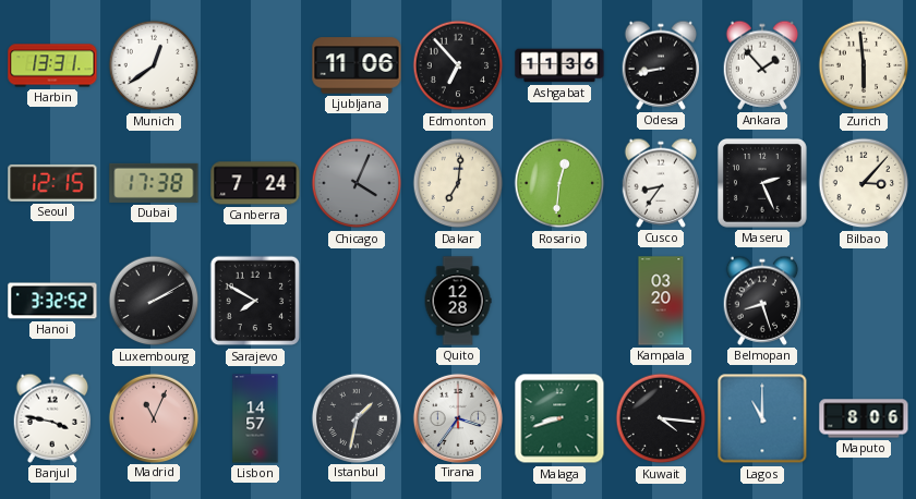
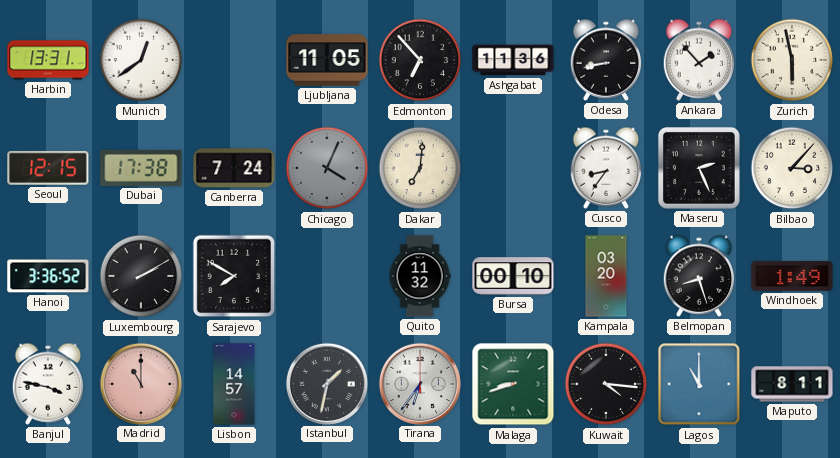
Ljubljana: 11:06 -> 11:05
Zurich: 5:59 -> 5:58
Rosario: 12:31 -> none
Hanoi: 3:32 -> 3:36
Quito: 12:28 -> 11:32
Bursa: none -> 00:10
Windhoek: none -> 1:49
Madrid: 11:04 -> 11:00
Tirana: 3:36 -> 6:36
Maputo: 8:06 -> 8:11
